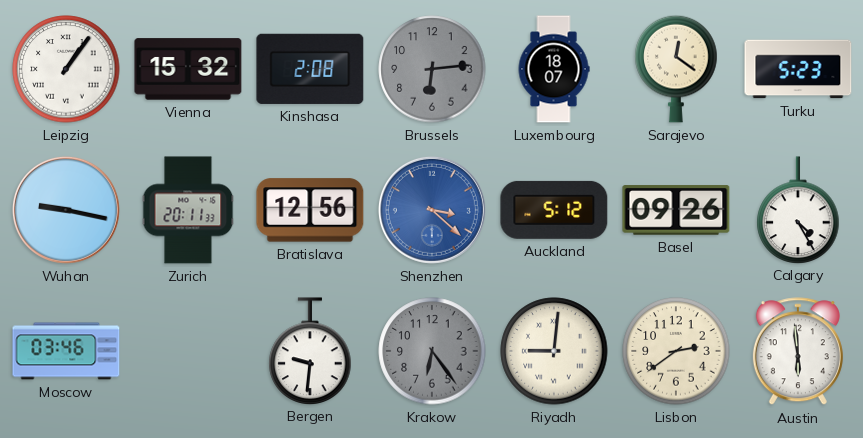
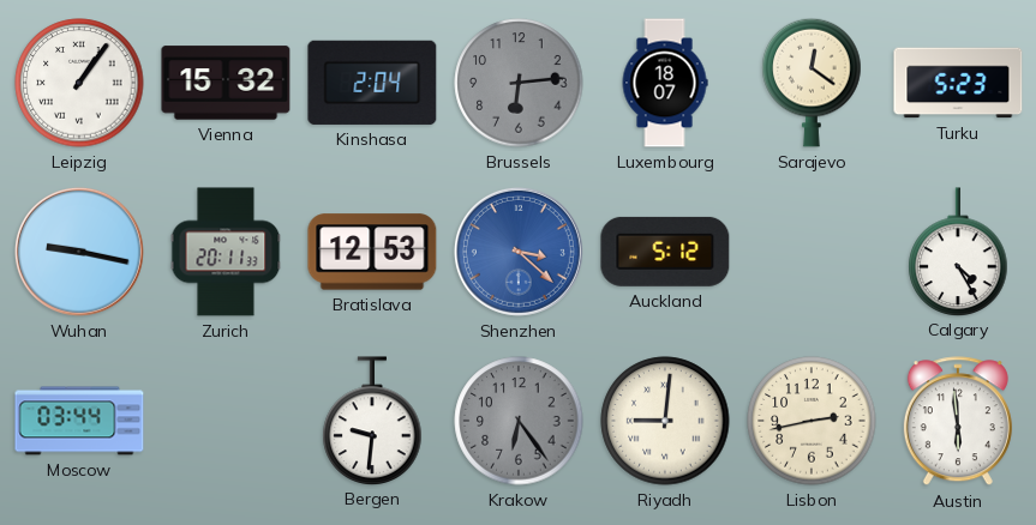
Kinshasa: 2:08 -> 2:04
Bratislava: 12:56 -> 12:53
Basel: 09:26 -> none
Moscow: 03:46 -> 03:44
Lisbon: 2:39 -> 2:43
